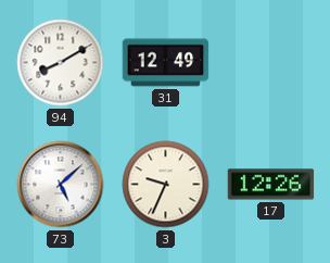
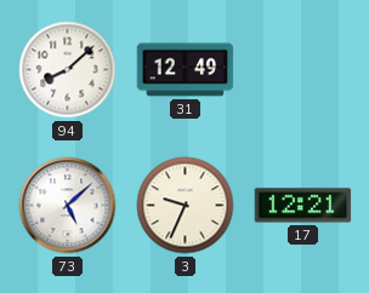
94: 8:10 -> 8:08
17: 12:26 -> 12:21
